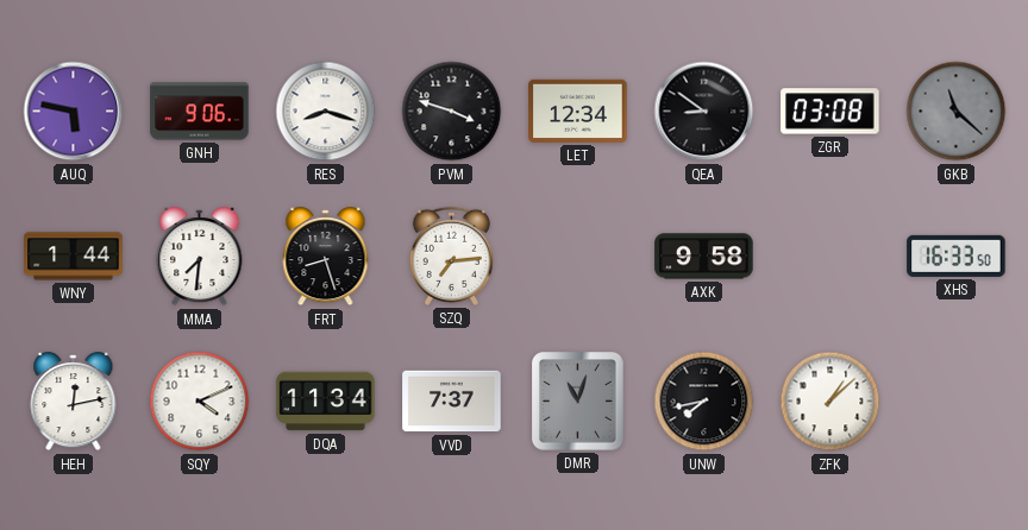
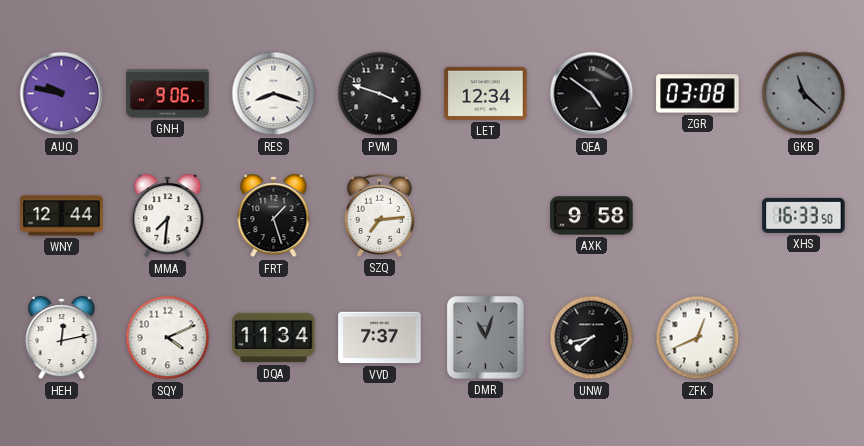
AUQ: 5:47 -> 9:47
QEA: 8:51 -> 4:51
WNY: 1:44 -> 12:44
FRT: 8:27 -> 1:27
ZFK: 1:08 -> 12:41
